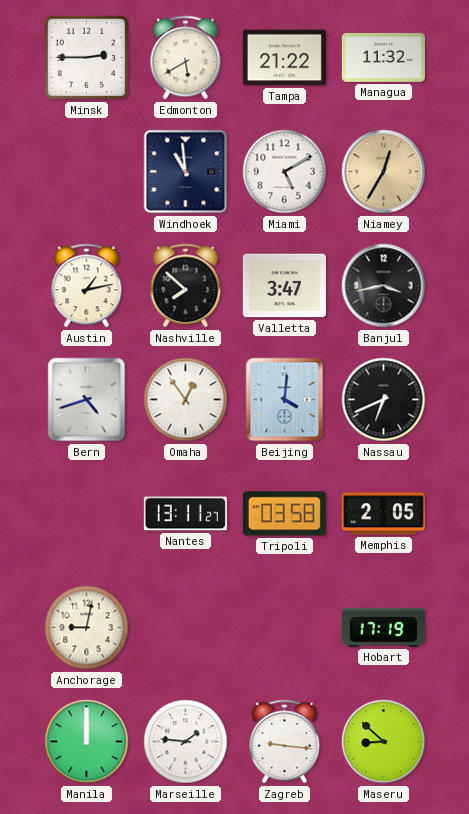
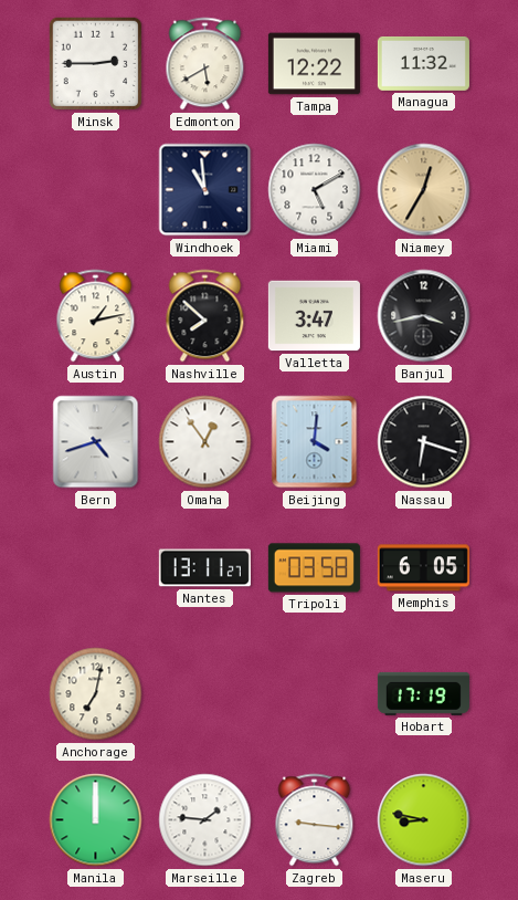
Tampa: 21:22 -> 12:22
Nassau: 6:41 -> 6:18
Memphis: 2:05 -> 6:05
Anchorage: 9:02 -> 7:02
Maseru: 8:52 -> 8:47
